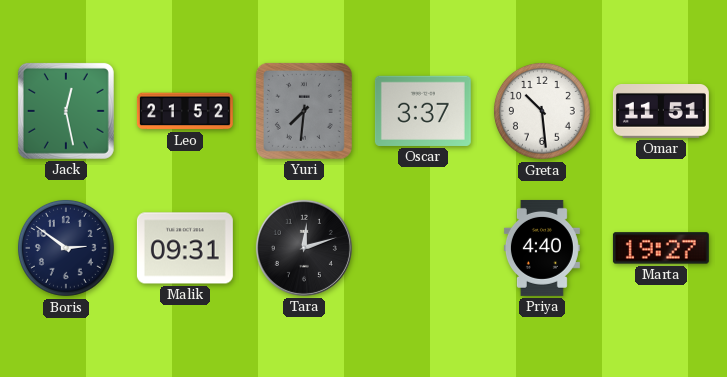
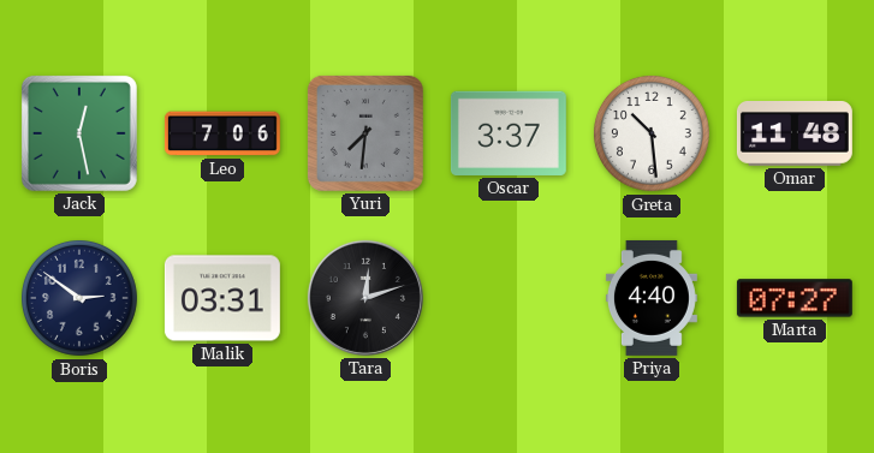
Leo: 21:52 -> 7:06
Omar: 11:51 -> 11:48
Malik: 09:31 -> 03:31
Marta: 19:27 -> 07:27
